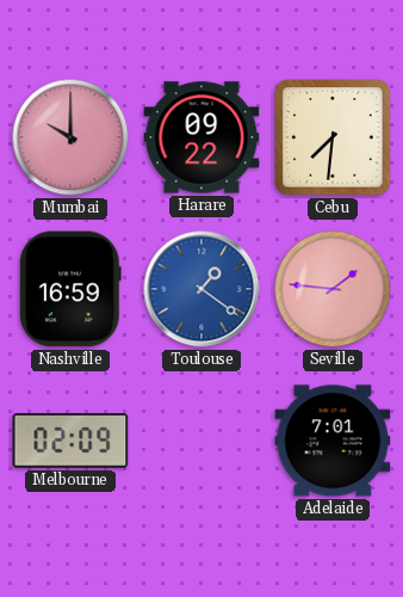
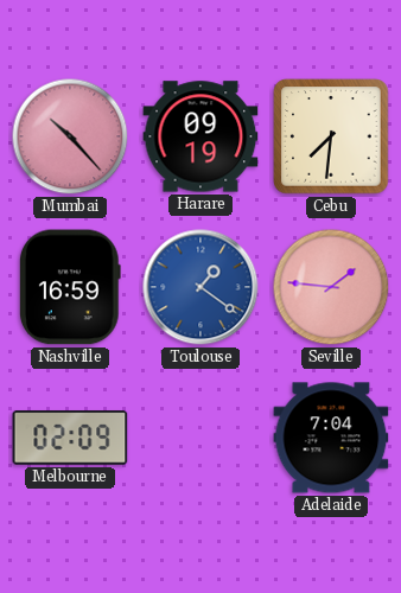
Mumbai: 10:00 -> 10:23
Harare: 09:22 -> 09:19
Adelaide: 7:01 -> 7:04
